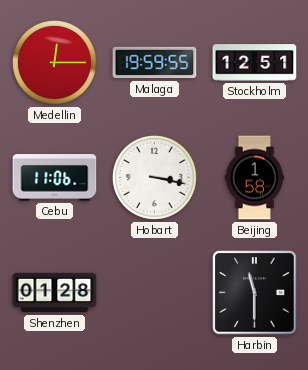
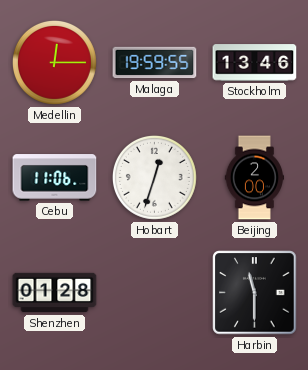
Stockholm: 12:51 -> 13:46
Hobart: 3:17 -> 12:33
Beijing: 1:58 -> 2:00
